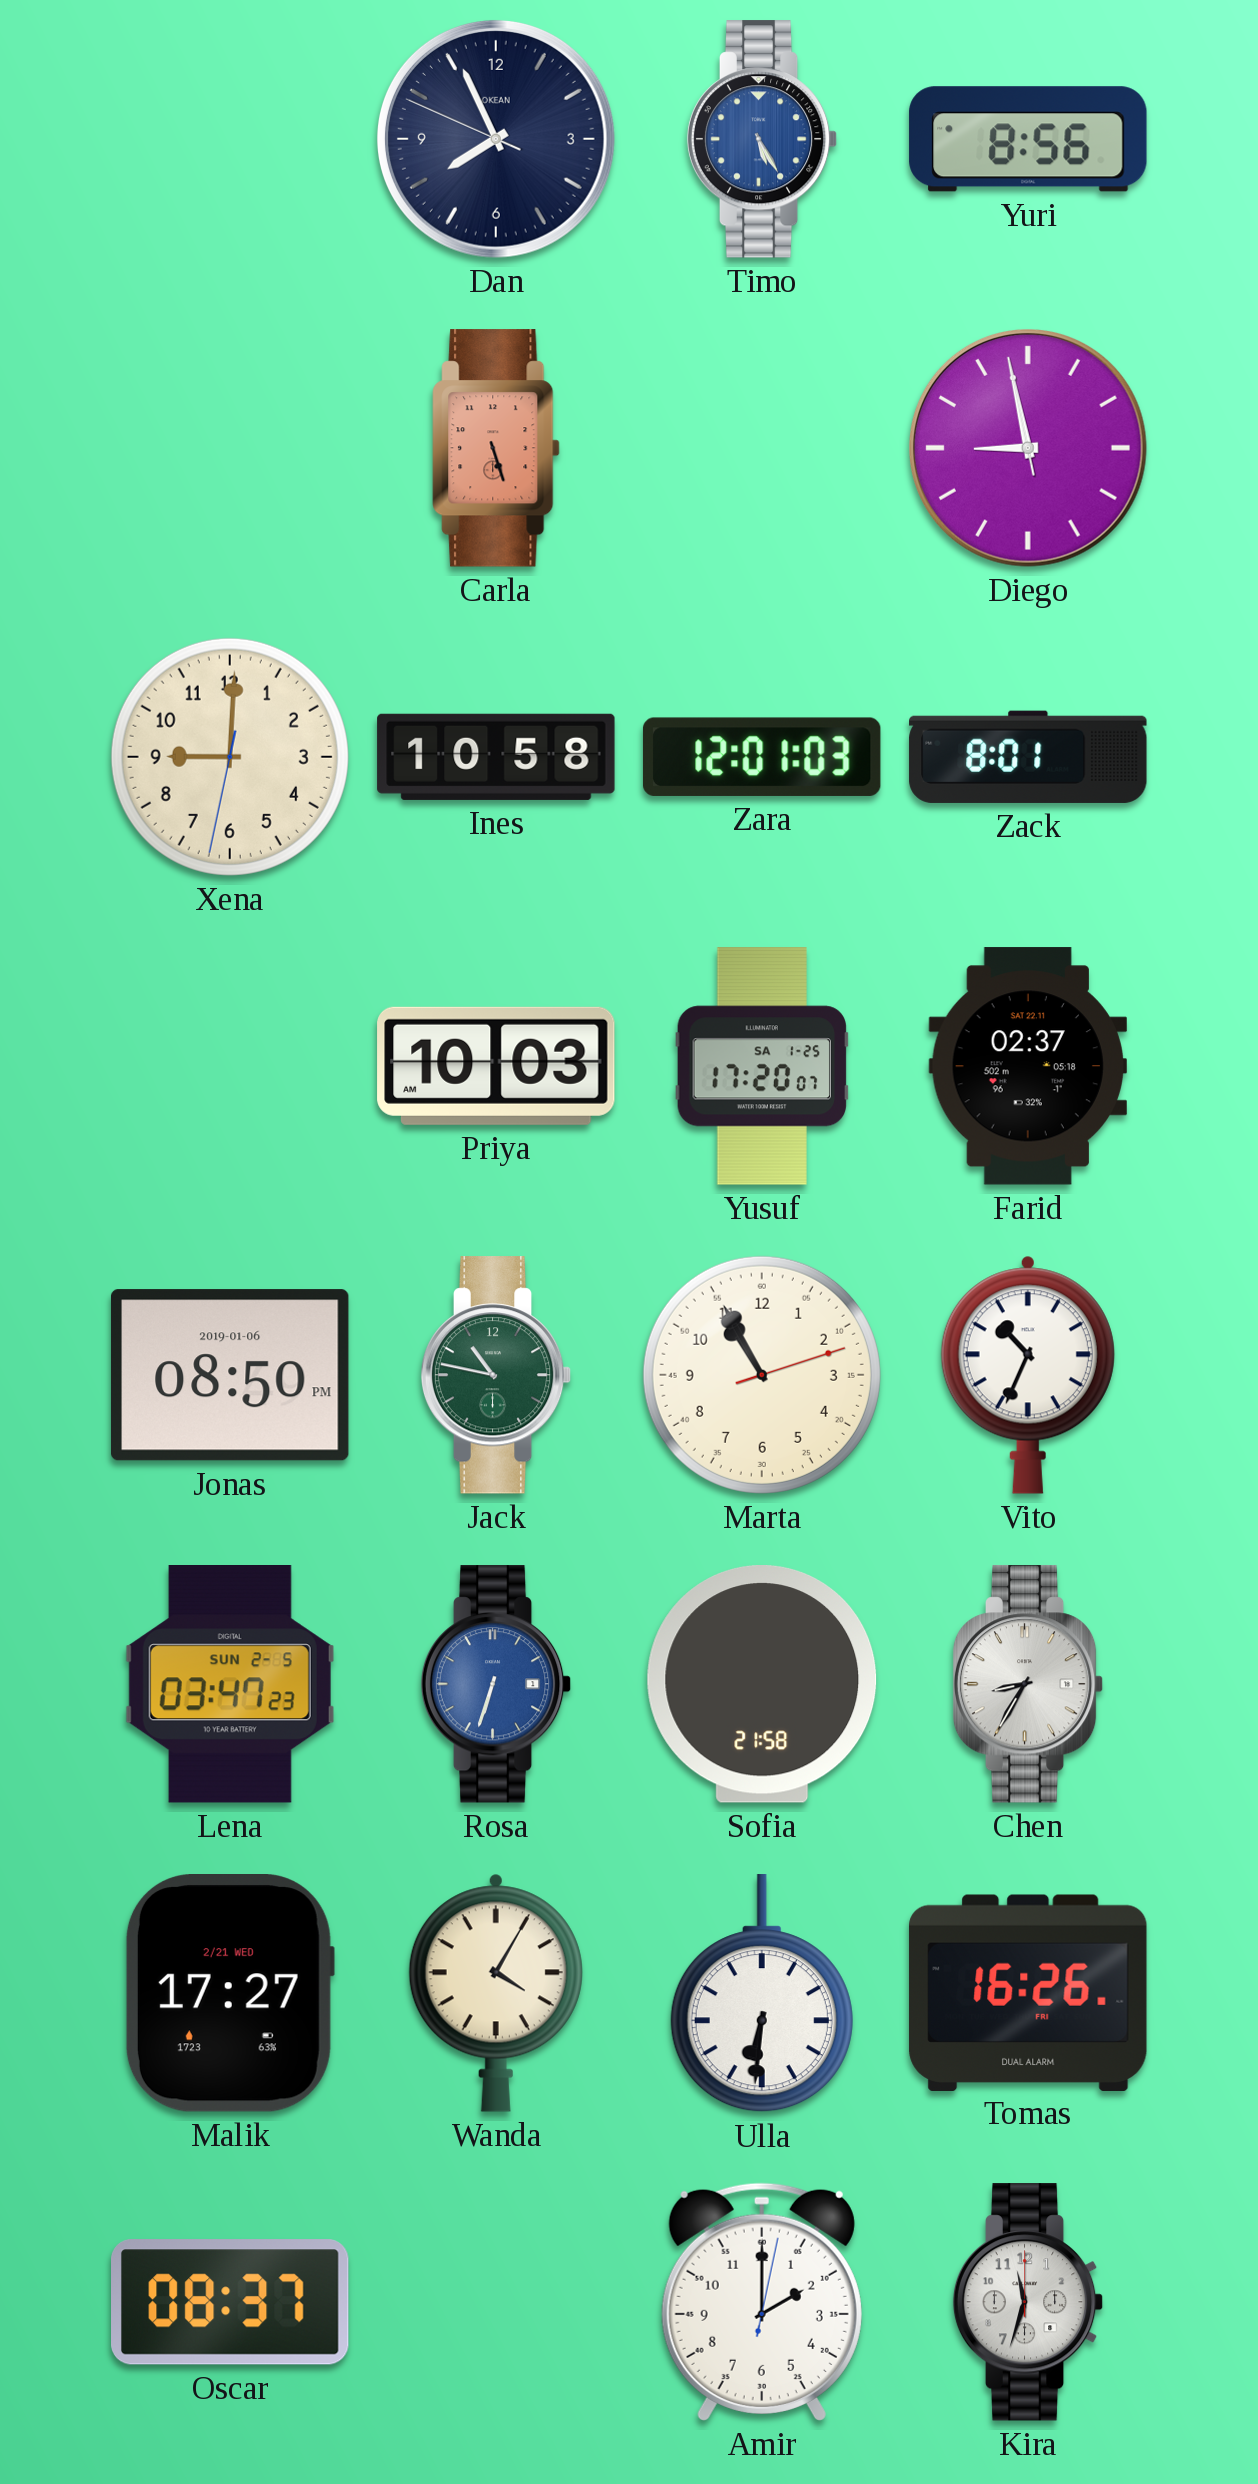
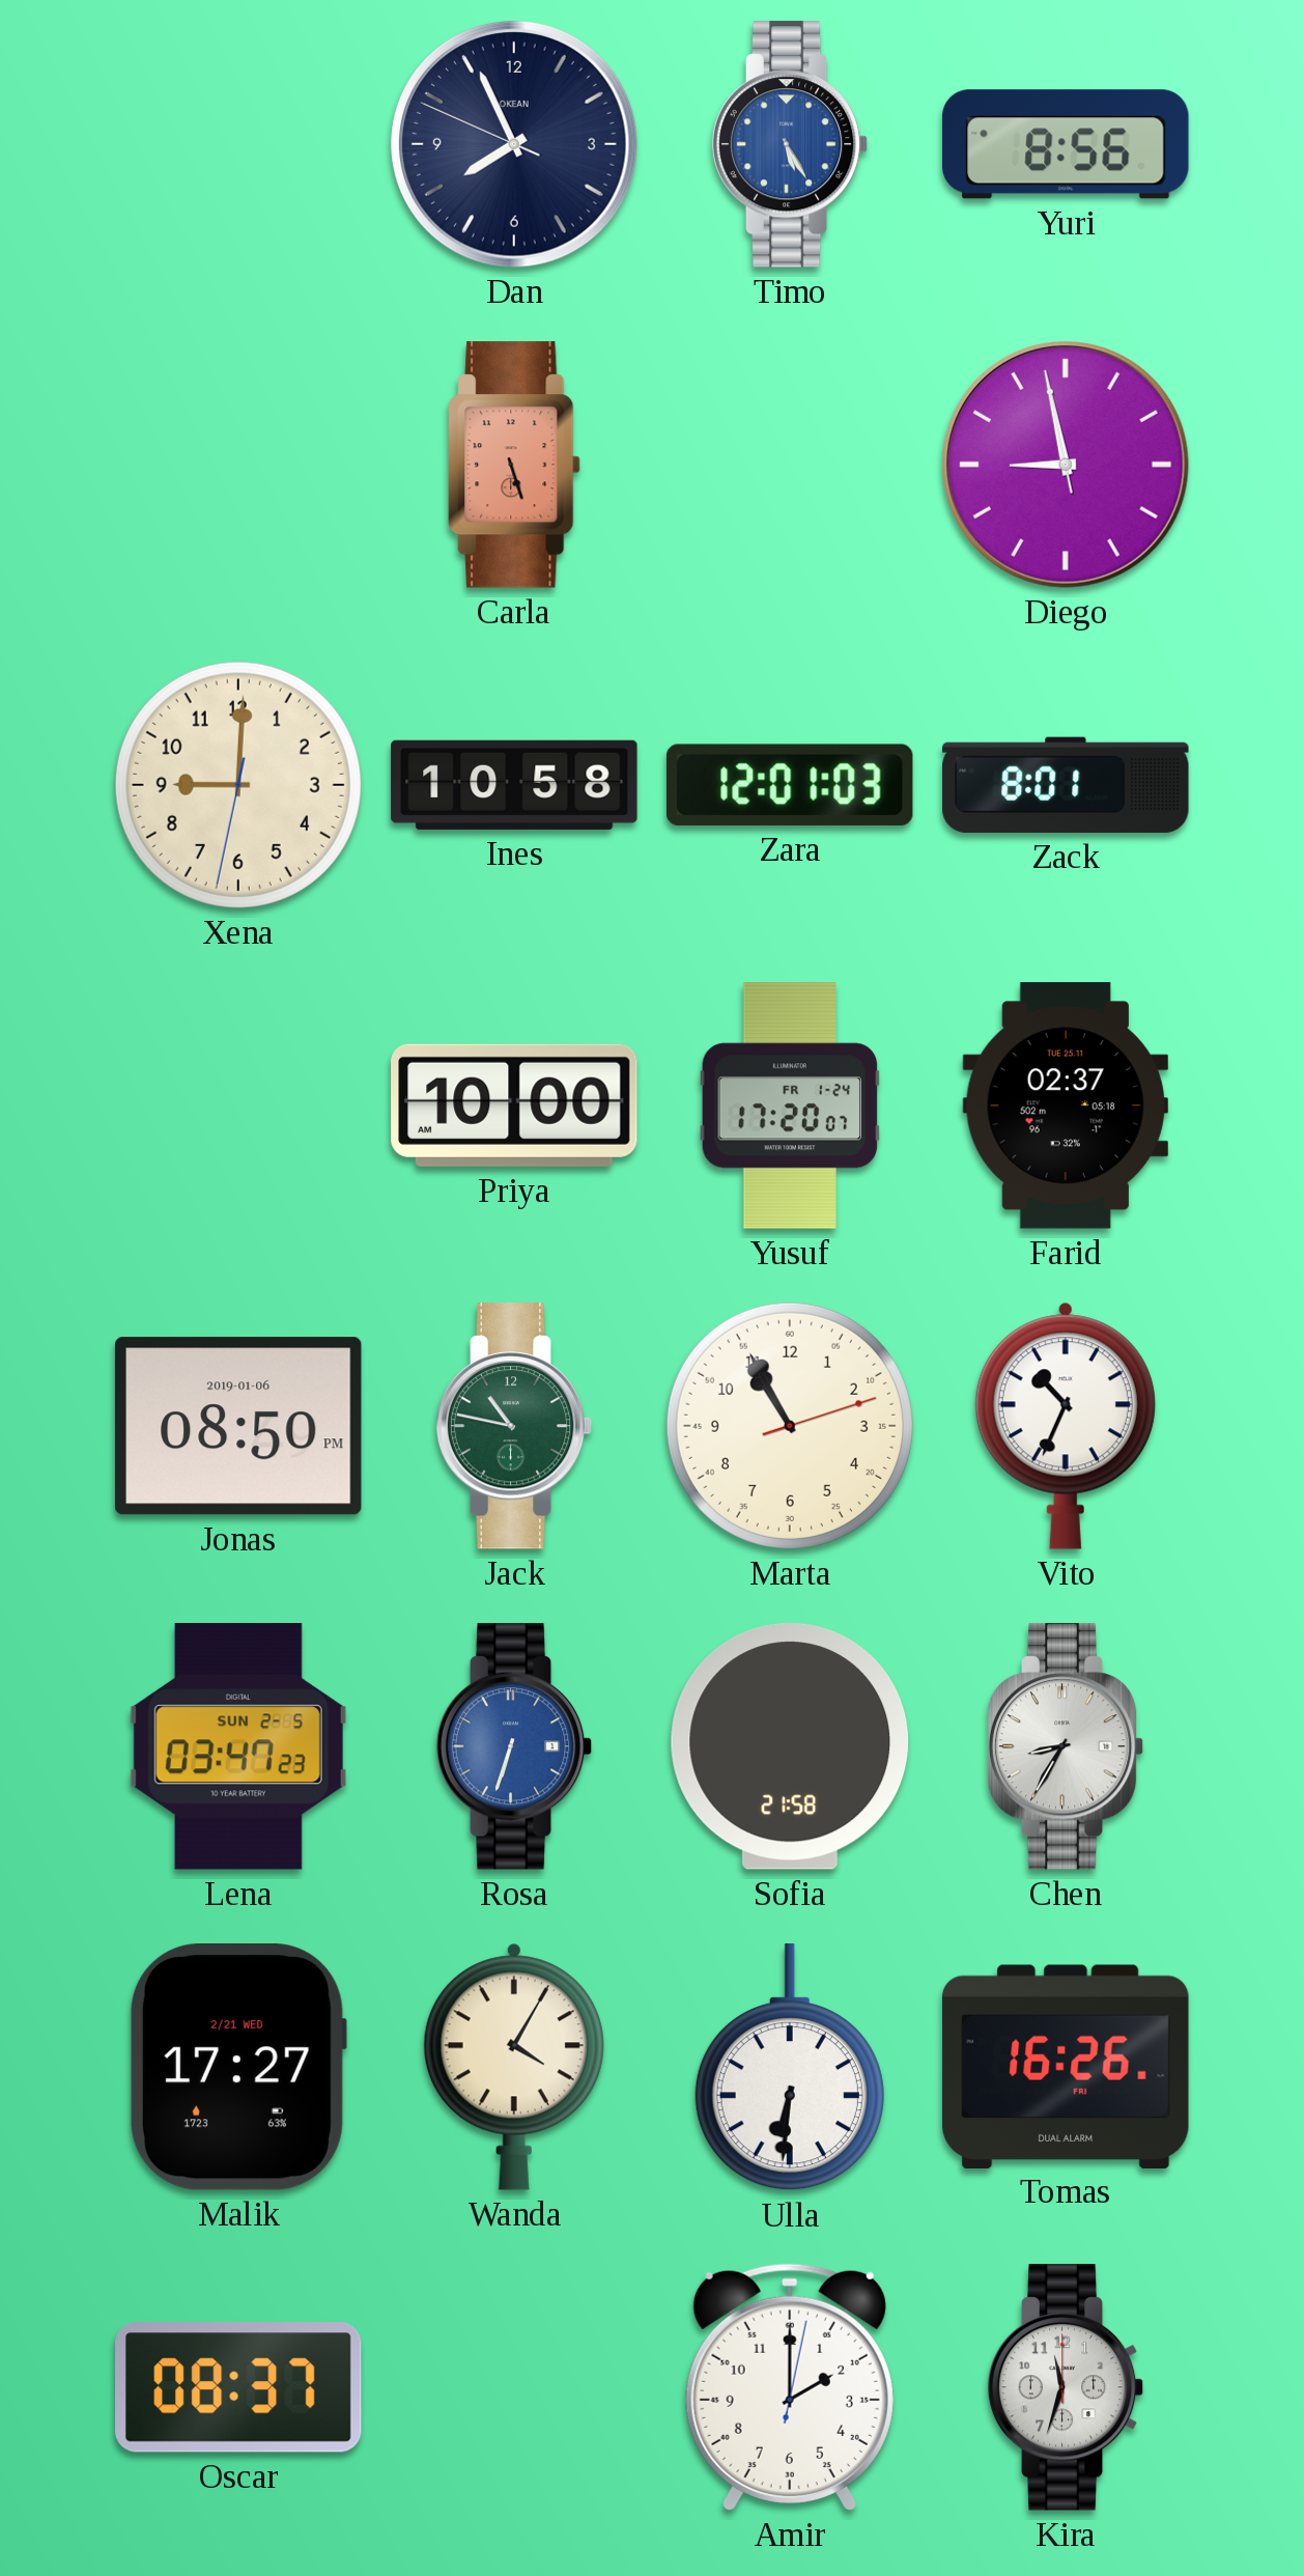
Priya: 10:03 -> 10:00
Yusuf date: SA 1-25 -> FR 1-24
Farid date: SAT 22.11 -> TUE 25.11
